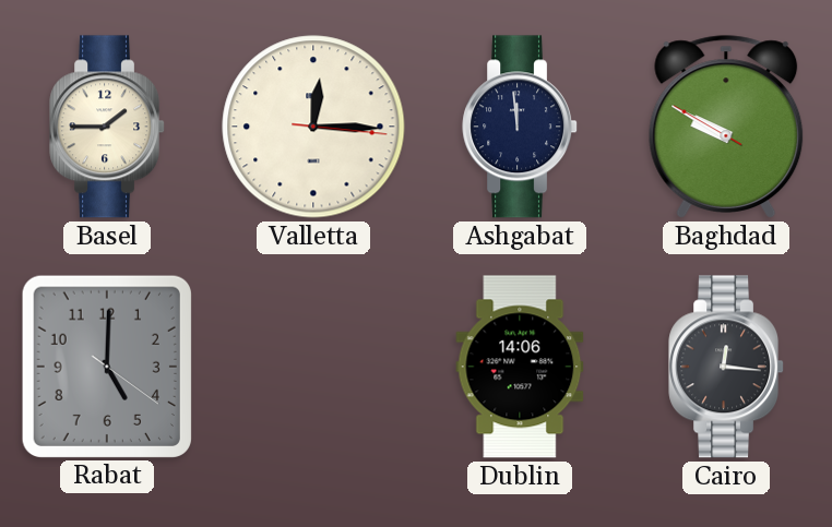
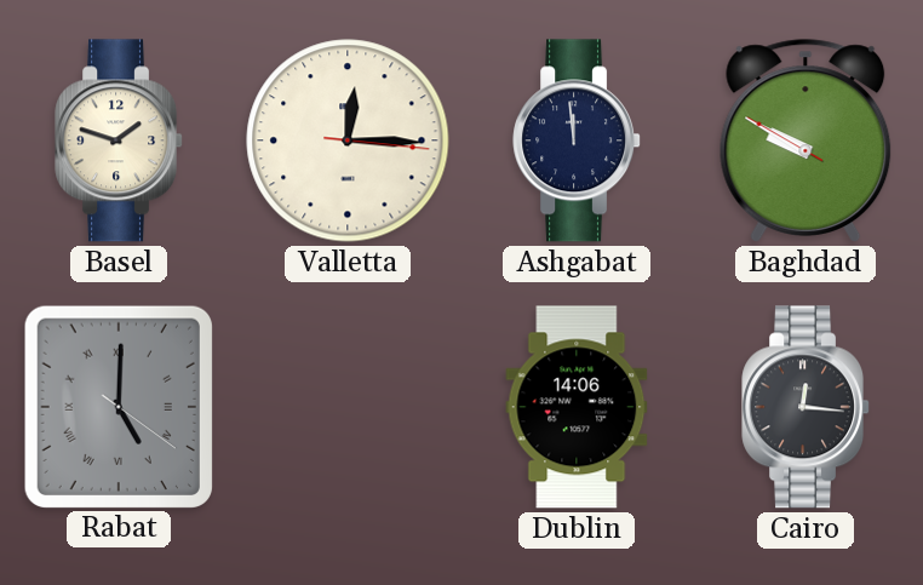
Basel: 1:45 -> 1:48
Rabat numerals: Arabic -> Roman
